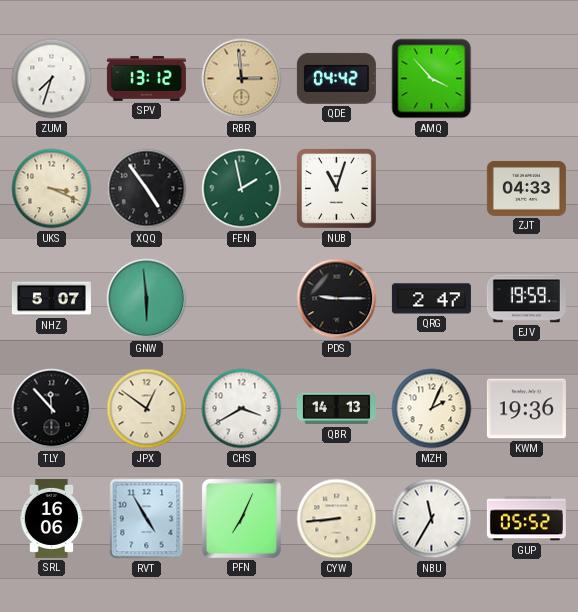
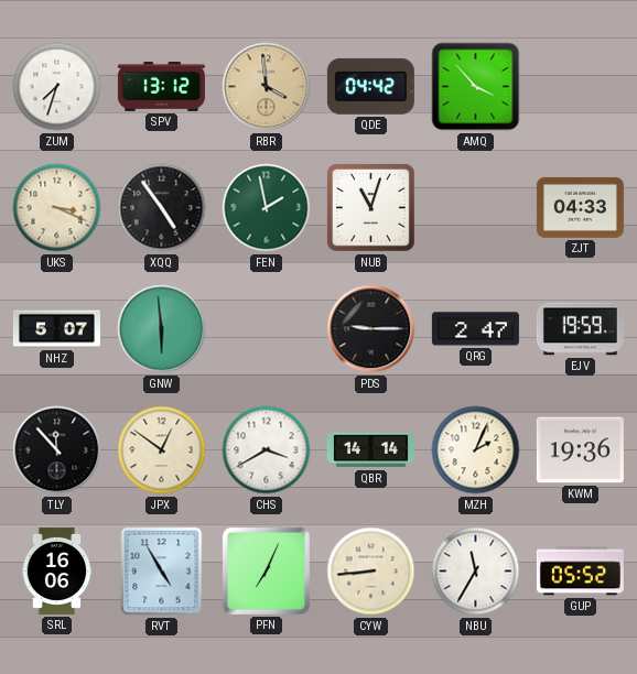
RBR: 2:59 -> 3:59
QBR: 14:13 -> 14:14
